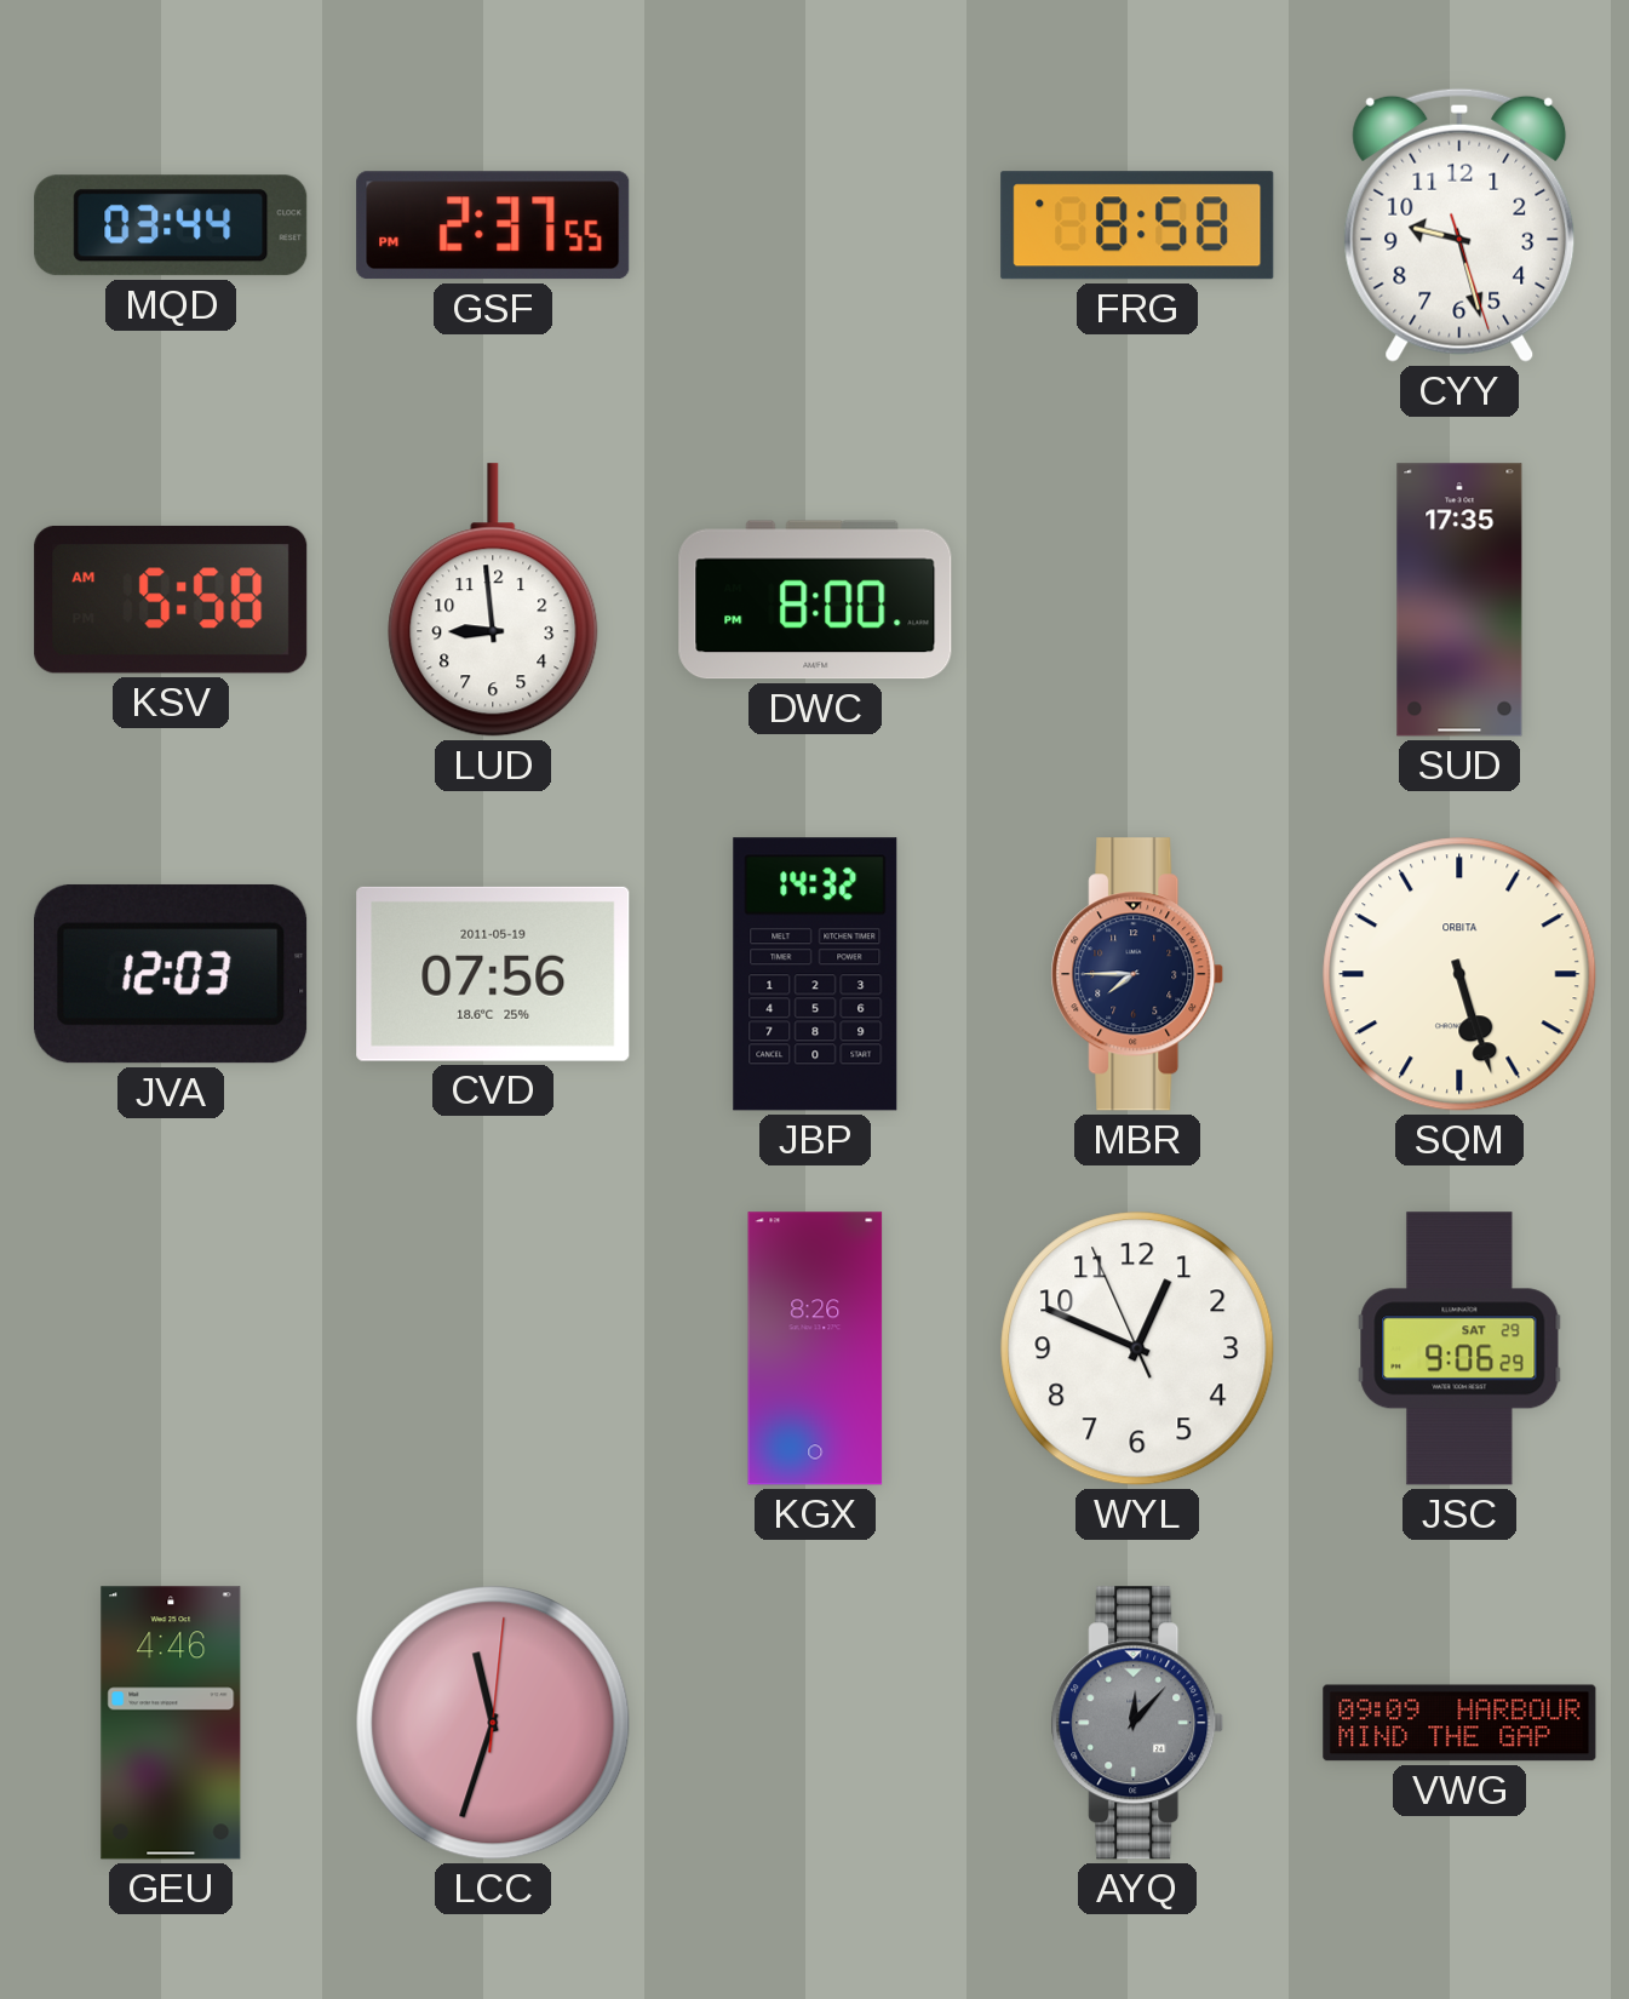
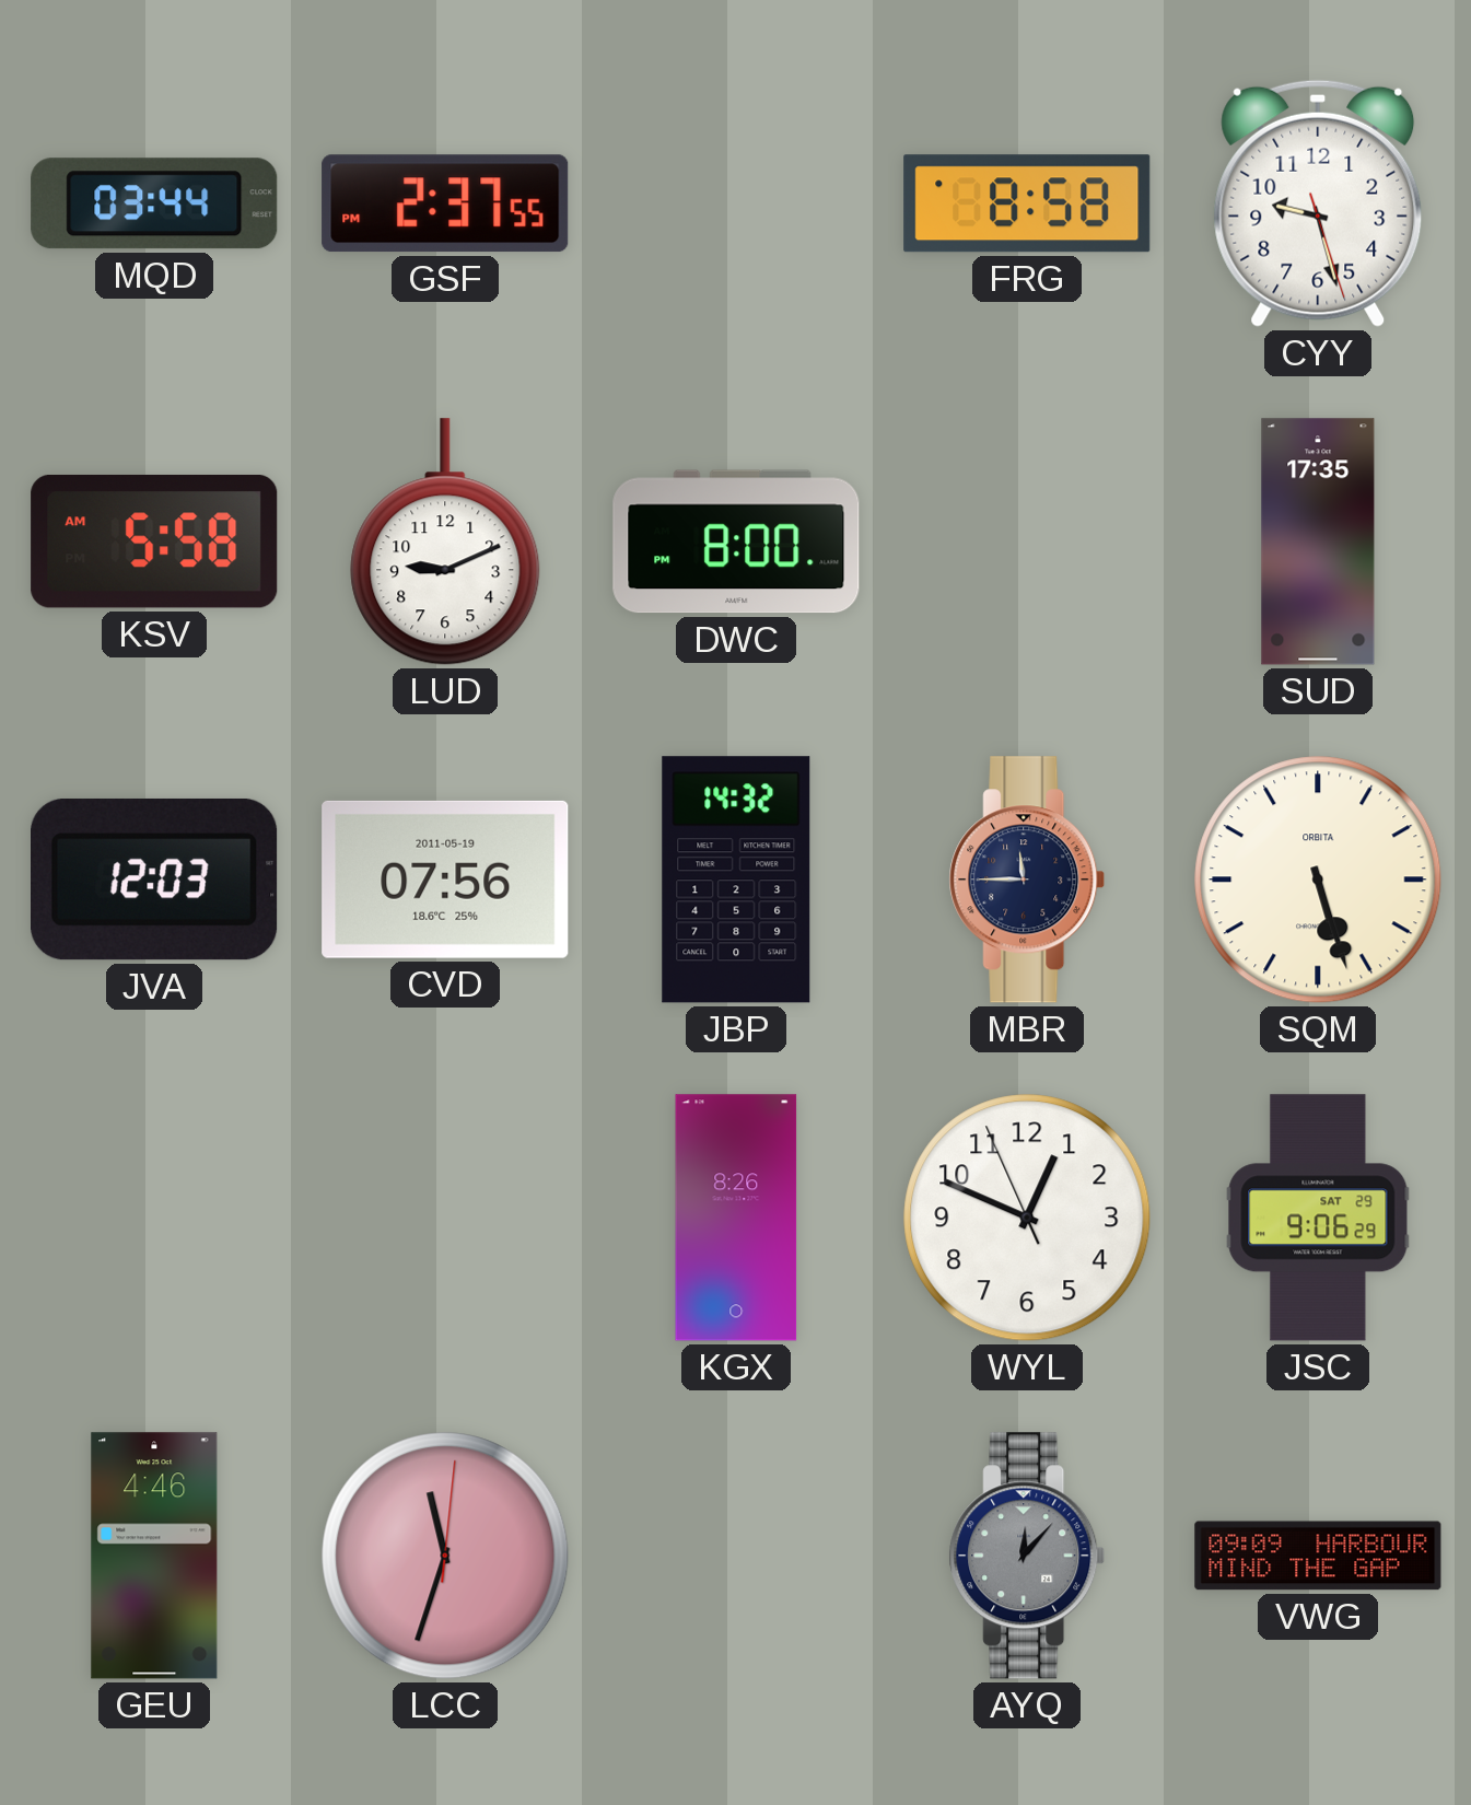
LUD: 8:59 -> 9:11
MBR: 7:45 -> 11:45
